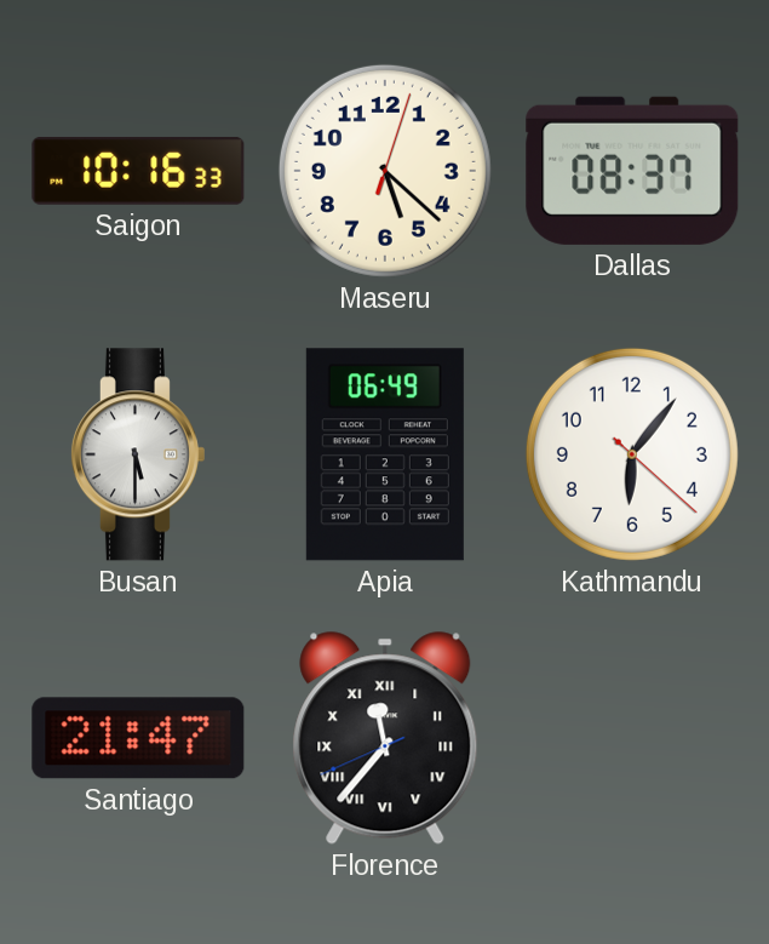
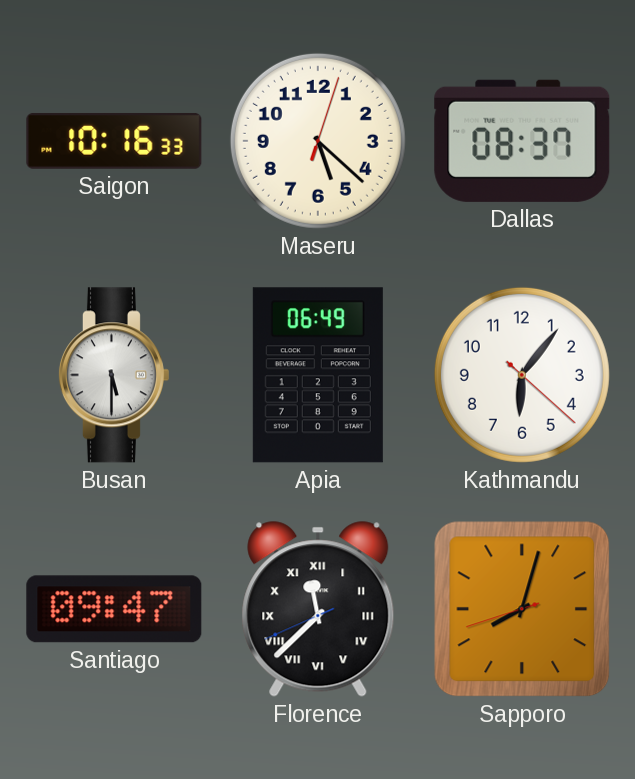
Santiago: 21:47 -> 09:47
Florence: 11:36 -> 11:37
Sapporo: none -> 8:02
